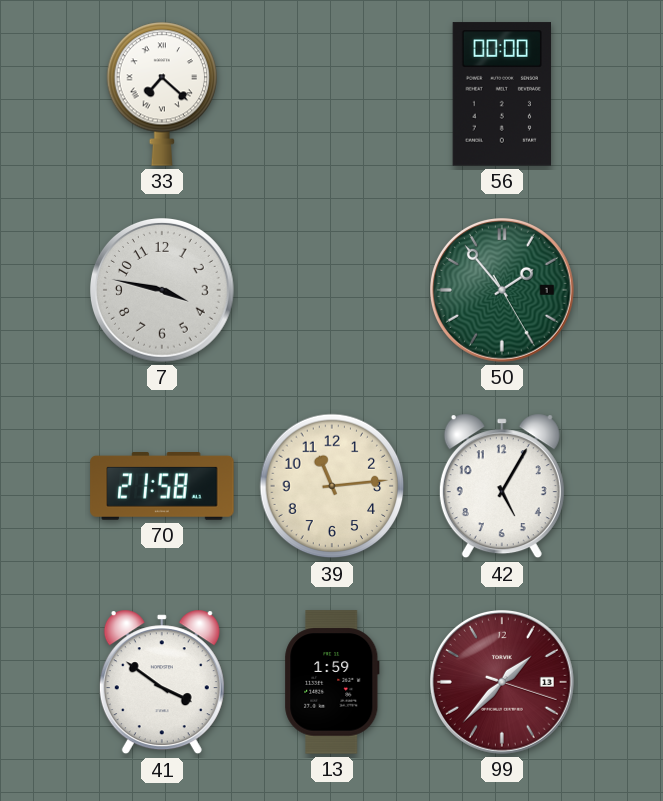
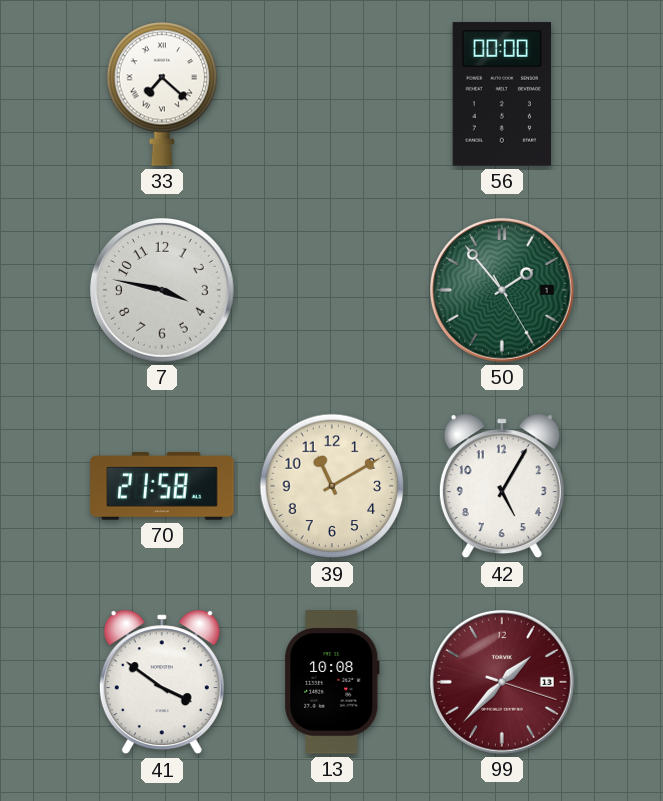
39: 11:14 -> 11:10
13: 1:59 -> 10:08
